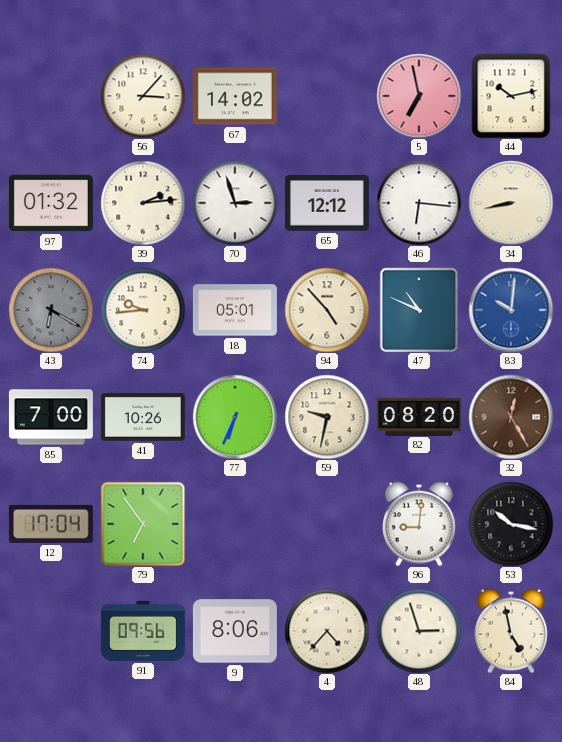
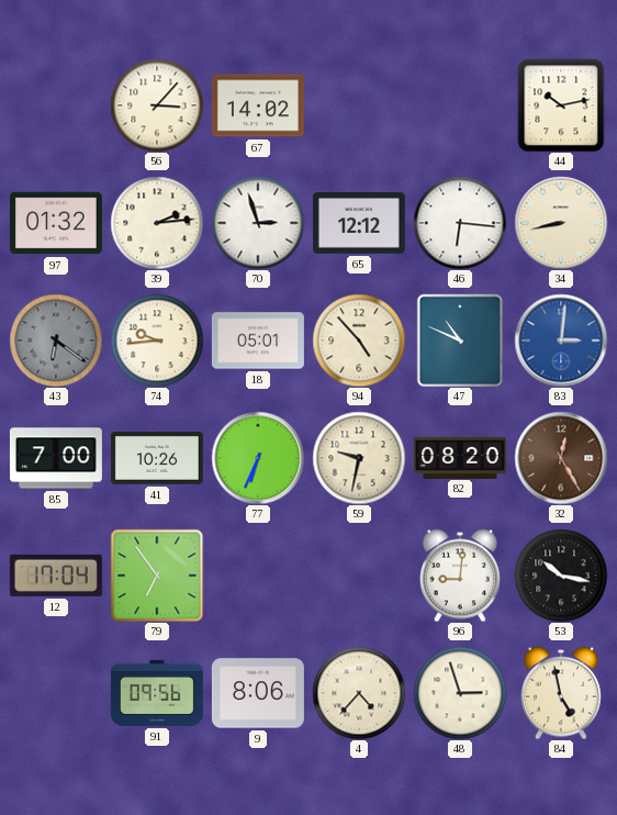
5: 6:58 -> none
43: 6:20 -> 6:21
83: 10:01 -> 3:01
